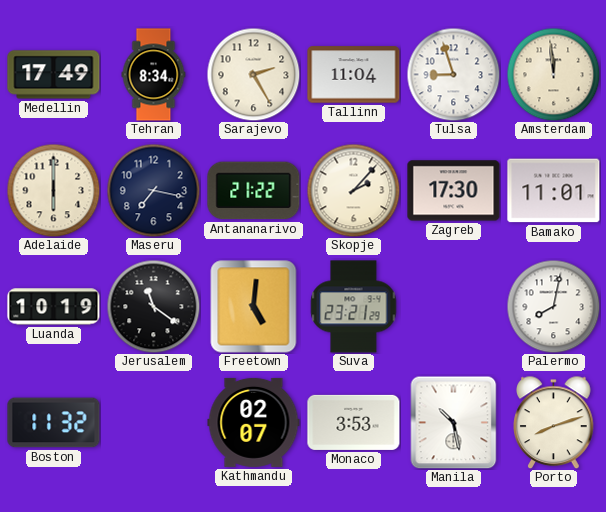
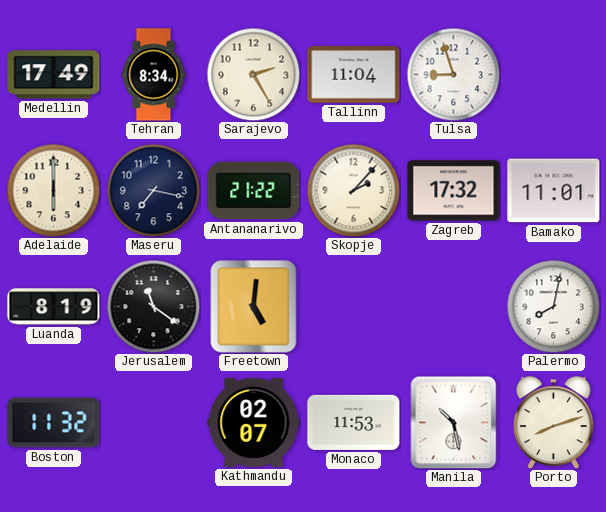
Amsterdam: 11:59 -> none
Zagreb: 17:30 -> 17:32
Luanda: 10:19 -> 8:19
Suva: 23:21 -> none
Monaco: 3:53 -> 11:53
